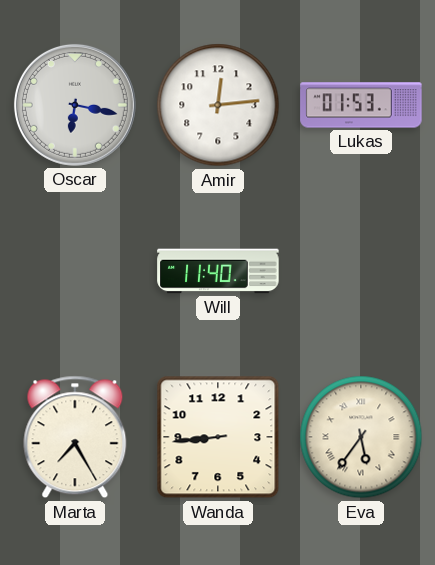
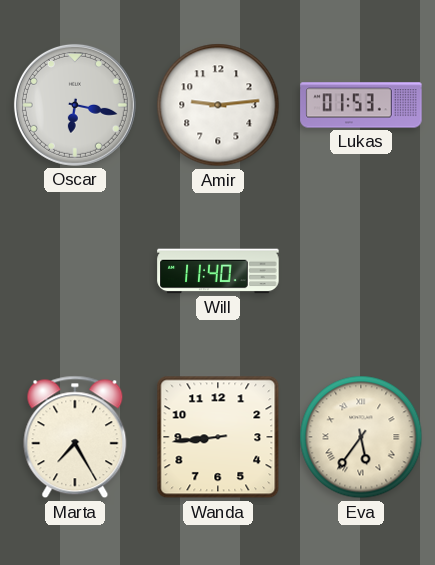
Amir: 12:14 -> 9:14
